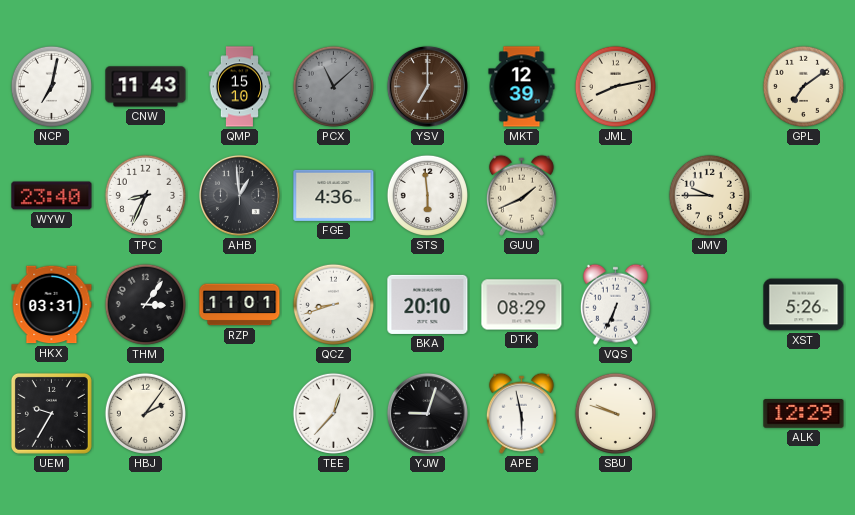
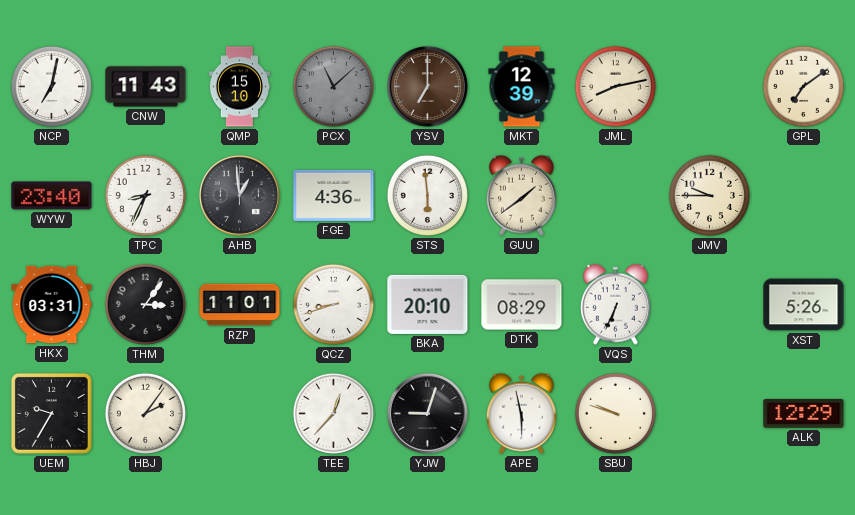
GUU: 1:41 -> 1:39
